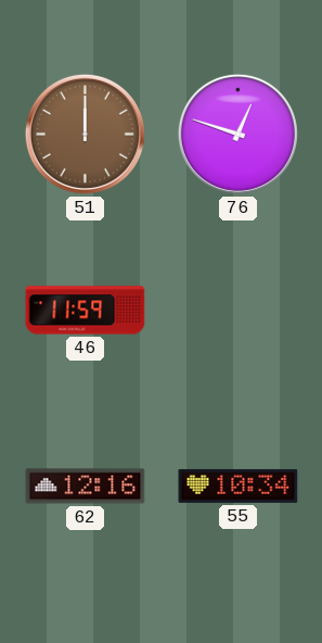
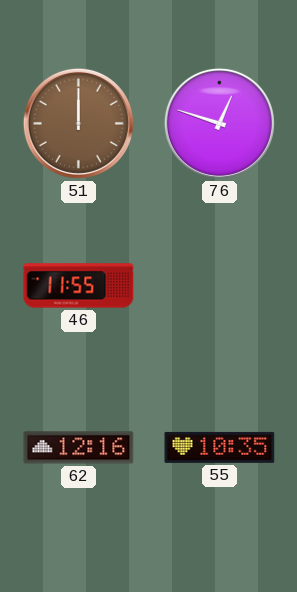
46: 11:59 -> 11:55
55: 10:34 -> 10:35
